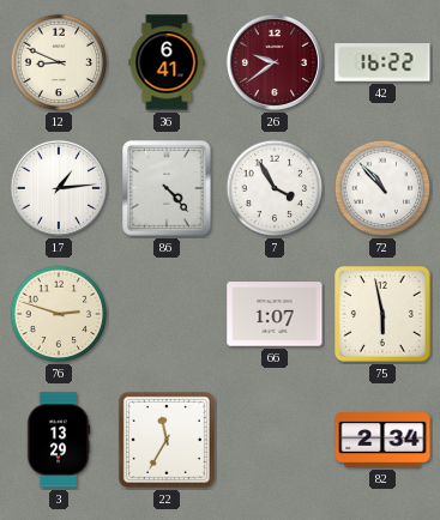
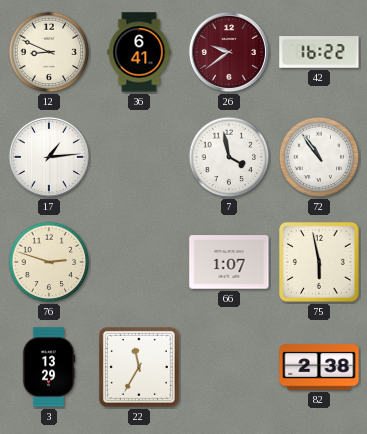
86: 4:23 -> none
7: 3:55 -> 3:58
72: 10:53 -> 10:54
82: 2:34 -> 2:38
